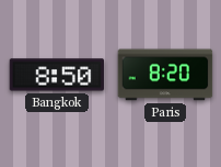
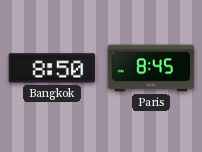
Paris: 8:20 -> 8:45
